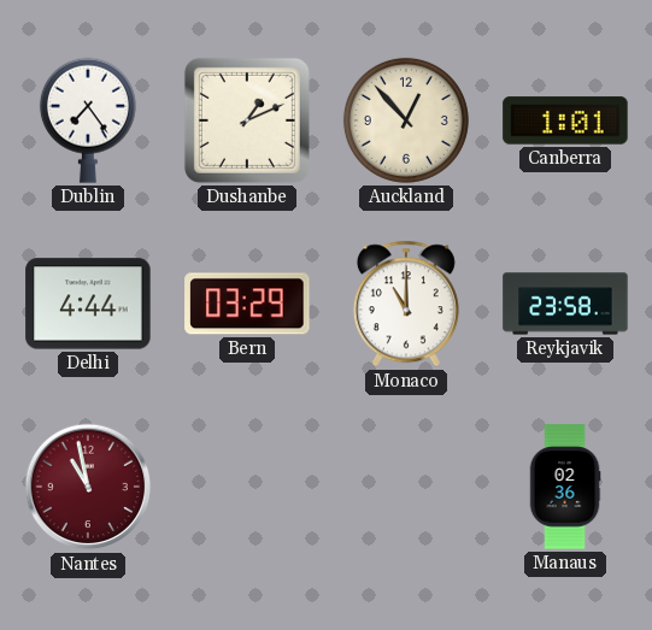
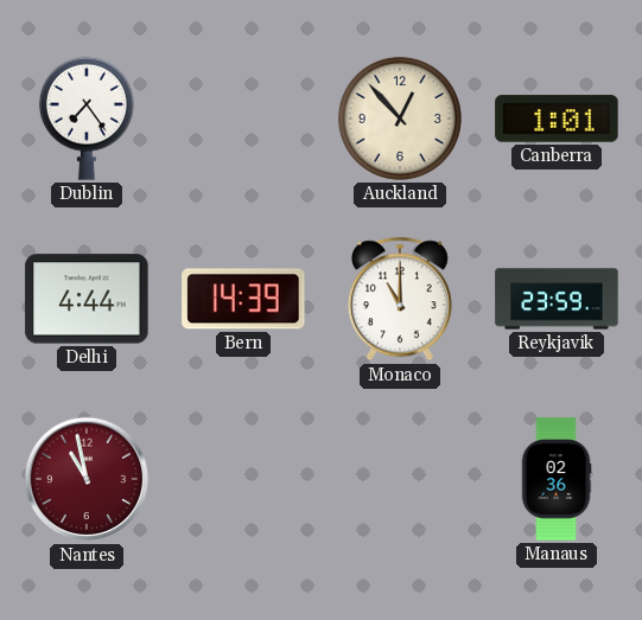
Dushanbe: 1:11 -> none
Bern: 03:29 -> 14:39
Reykjavik: 23:58 -> 23:59
